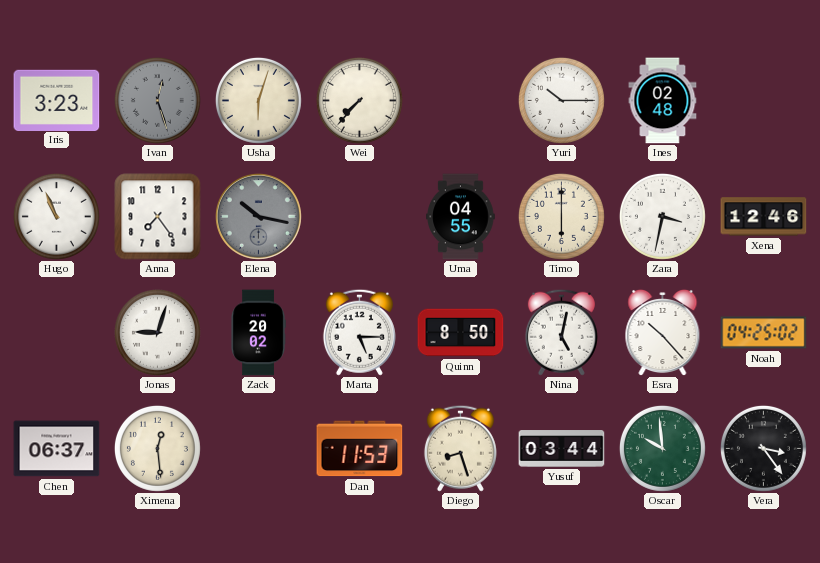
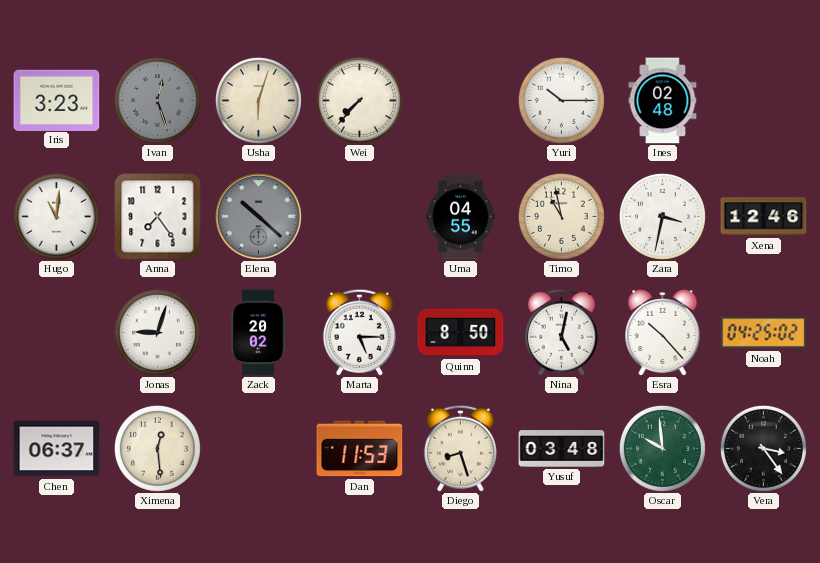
Hugo: 10:56 -> 11:01
Elena: 10:17 -> 10:22
Timo: 6:00 -> 10:58
Yusuf: 03:44 -> 03:48
